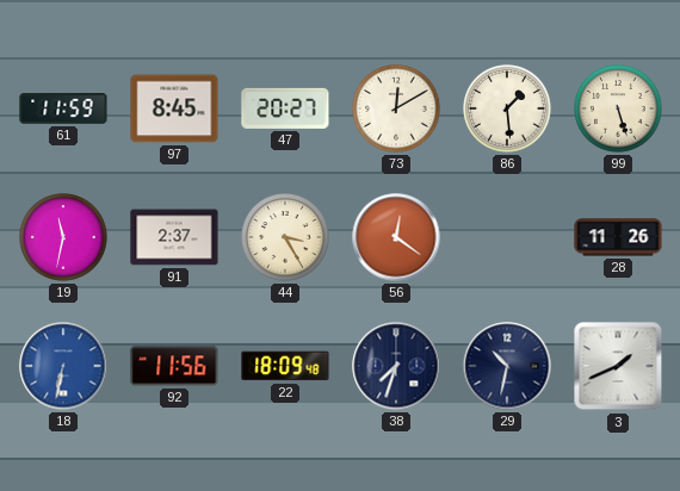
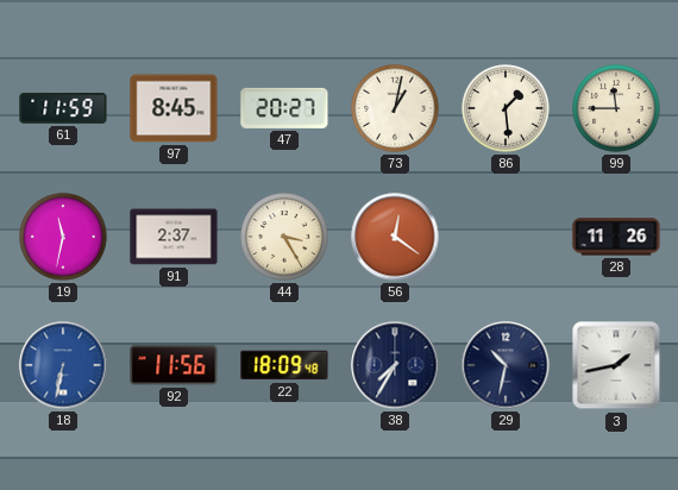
73: 12:10 -> 1:02
99: 5:27 -> 11:45
38: 7:33 -> 7:35
3: 1:41 -> 1:43
